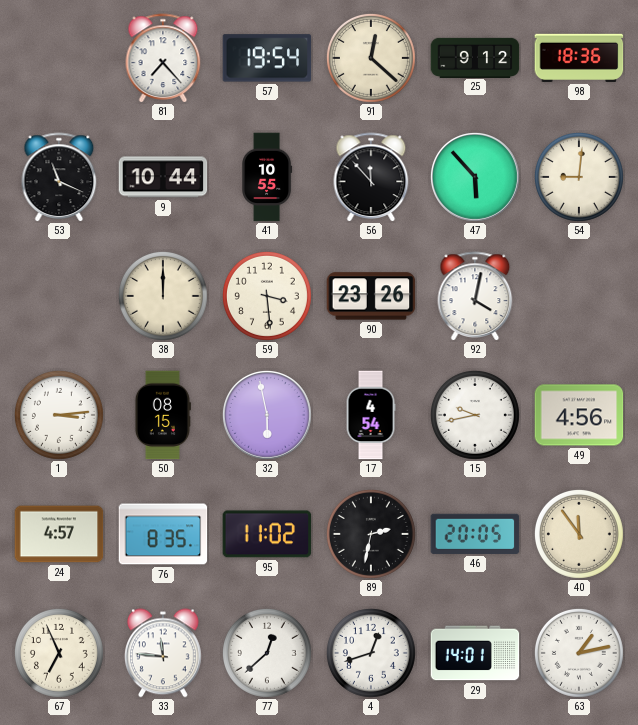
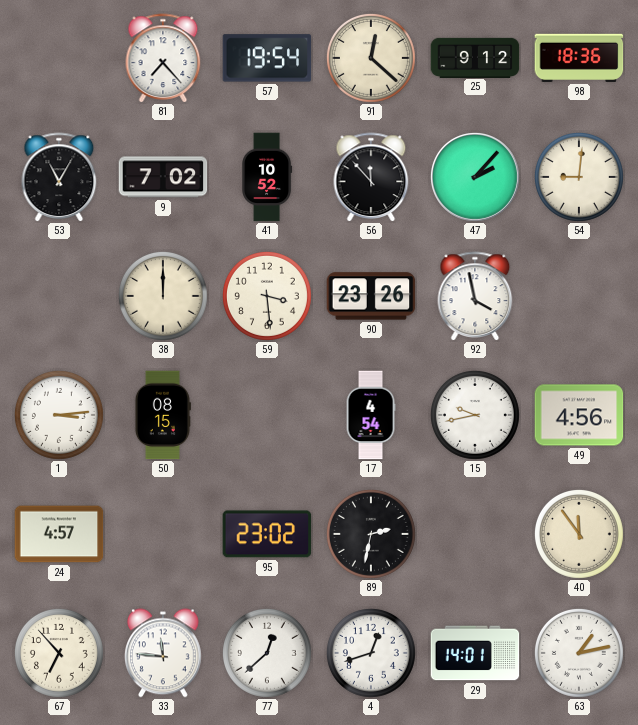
53: 11:19 -> 11:05
9: 10:44 -> 7:02
41: 10:55 -> 10:52
47: 5:53 -> 2:07
92: 4:02 -> 3:58
32: 5:58 -> none
76: 8:35 -> none
95: 11:02 -> 23:02
46: 20:05 -> none
67: 6:56 -> 6:53
